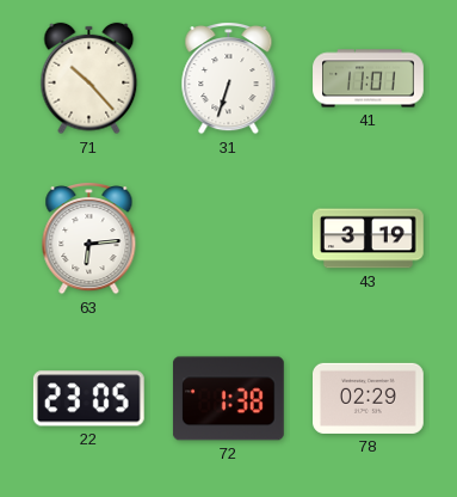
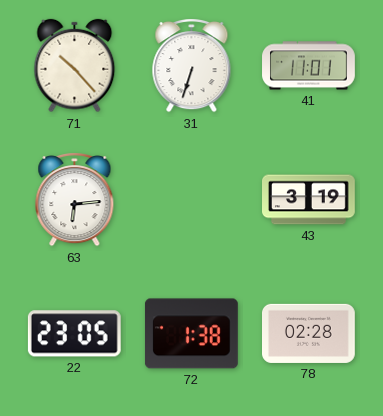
78: 02:29 -> 02:28
